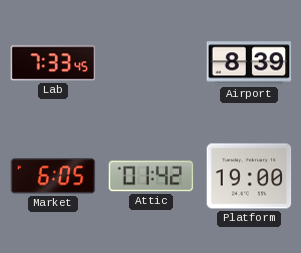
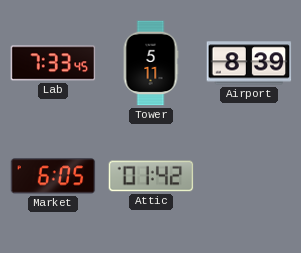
Tower: none -> 5:11
Platform: 19:00 -> none
